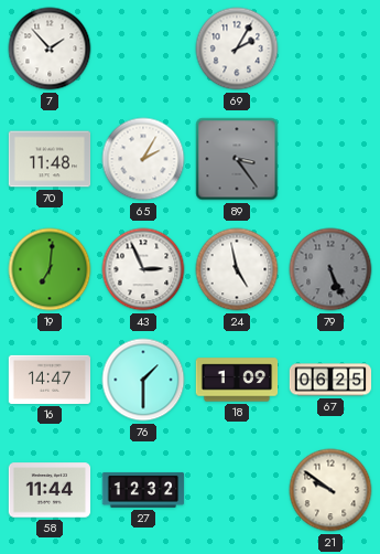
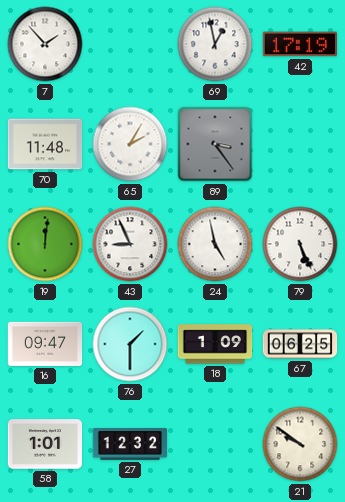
69: 2:05 -> 12:58
42: none -> 17:19
19: 7:01 -> 12:01
43: 2:56 -> 8:56
79 dial: grey -> white
16: 14:47 -> 09:47
58: 11:44 -> 1:01
